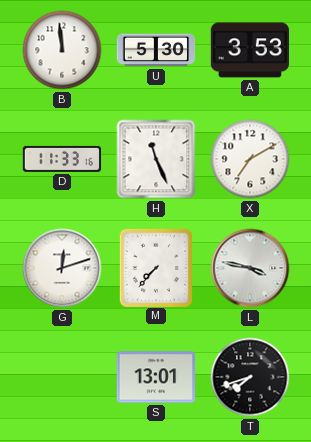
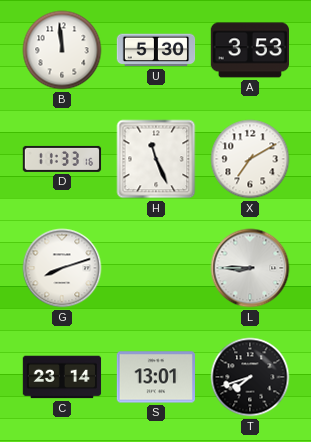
G: 12:12 -> 8:12
M: 7:37 -> none
L: 3:47 -> 8:45
C: none -> 23:14
